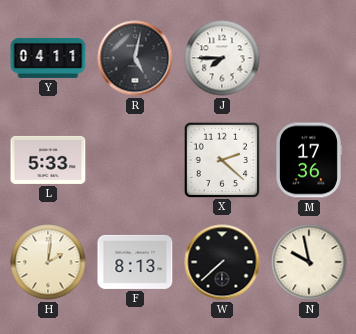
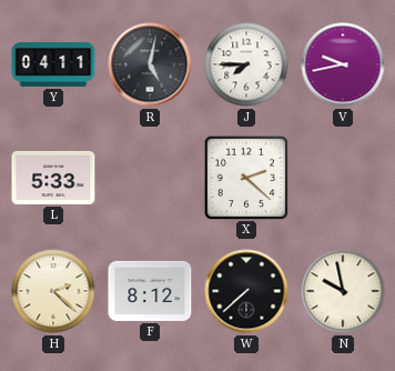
V: none -> 9:43
M: 17:36 -> none
H: 2:01 -> 2:22
F: 8:13 -> 8:12
